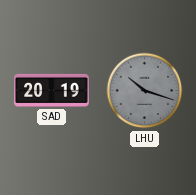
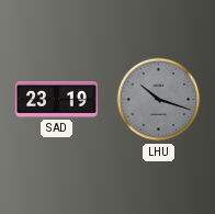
SAD: 20:19 -> 23:19
